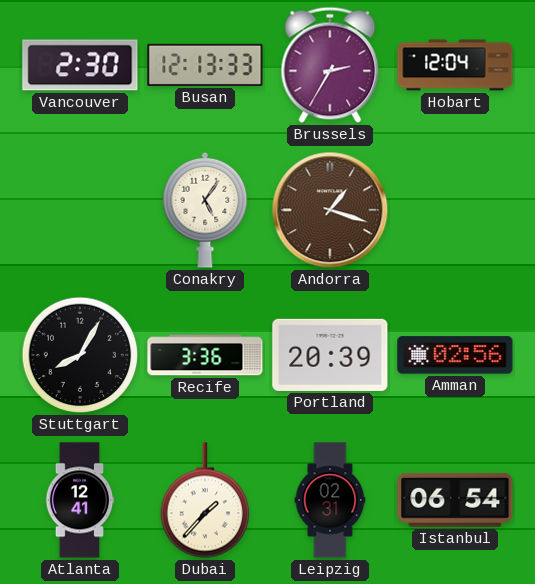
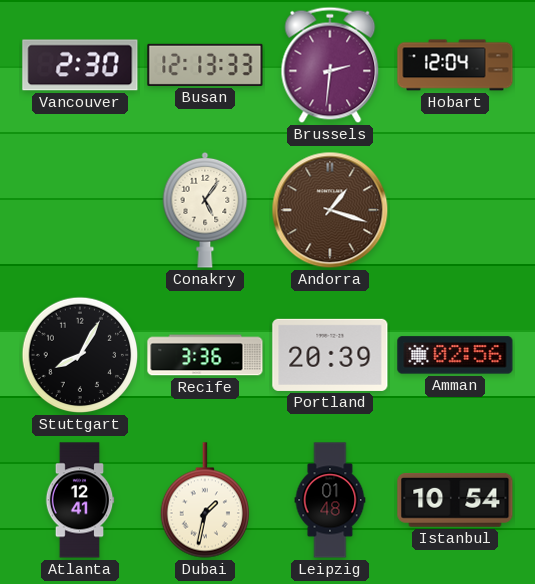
Brussels: 2:35 -> 2:31
Dubai: 1:37 -> 1:32
Leipzig: 02:31 -> 01:48
Istanbul: 06:54 -> 10:54
